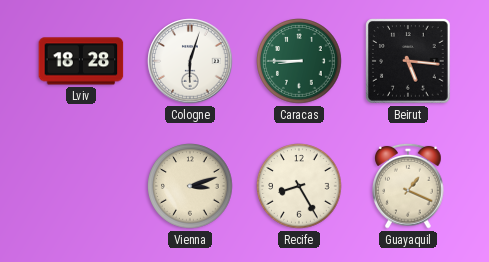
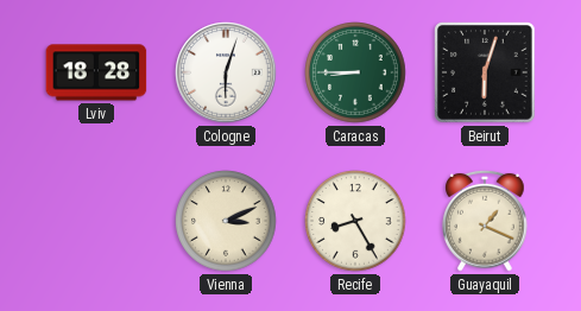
Beirut: 5:16 -> 6:03
Vienna: 3:12 -> 3:11
